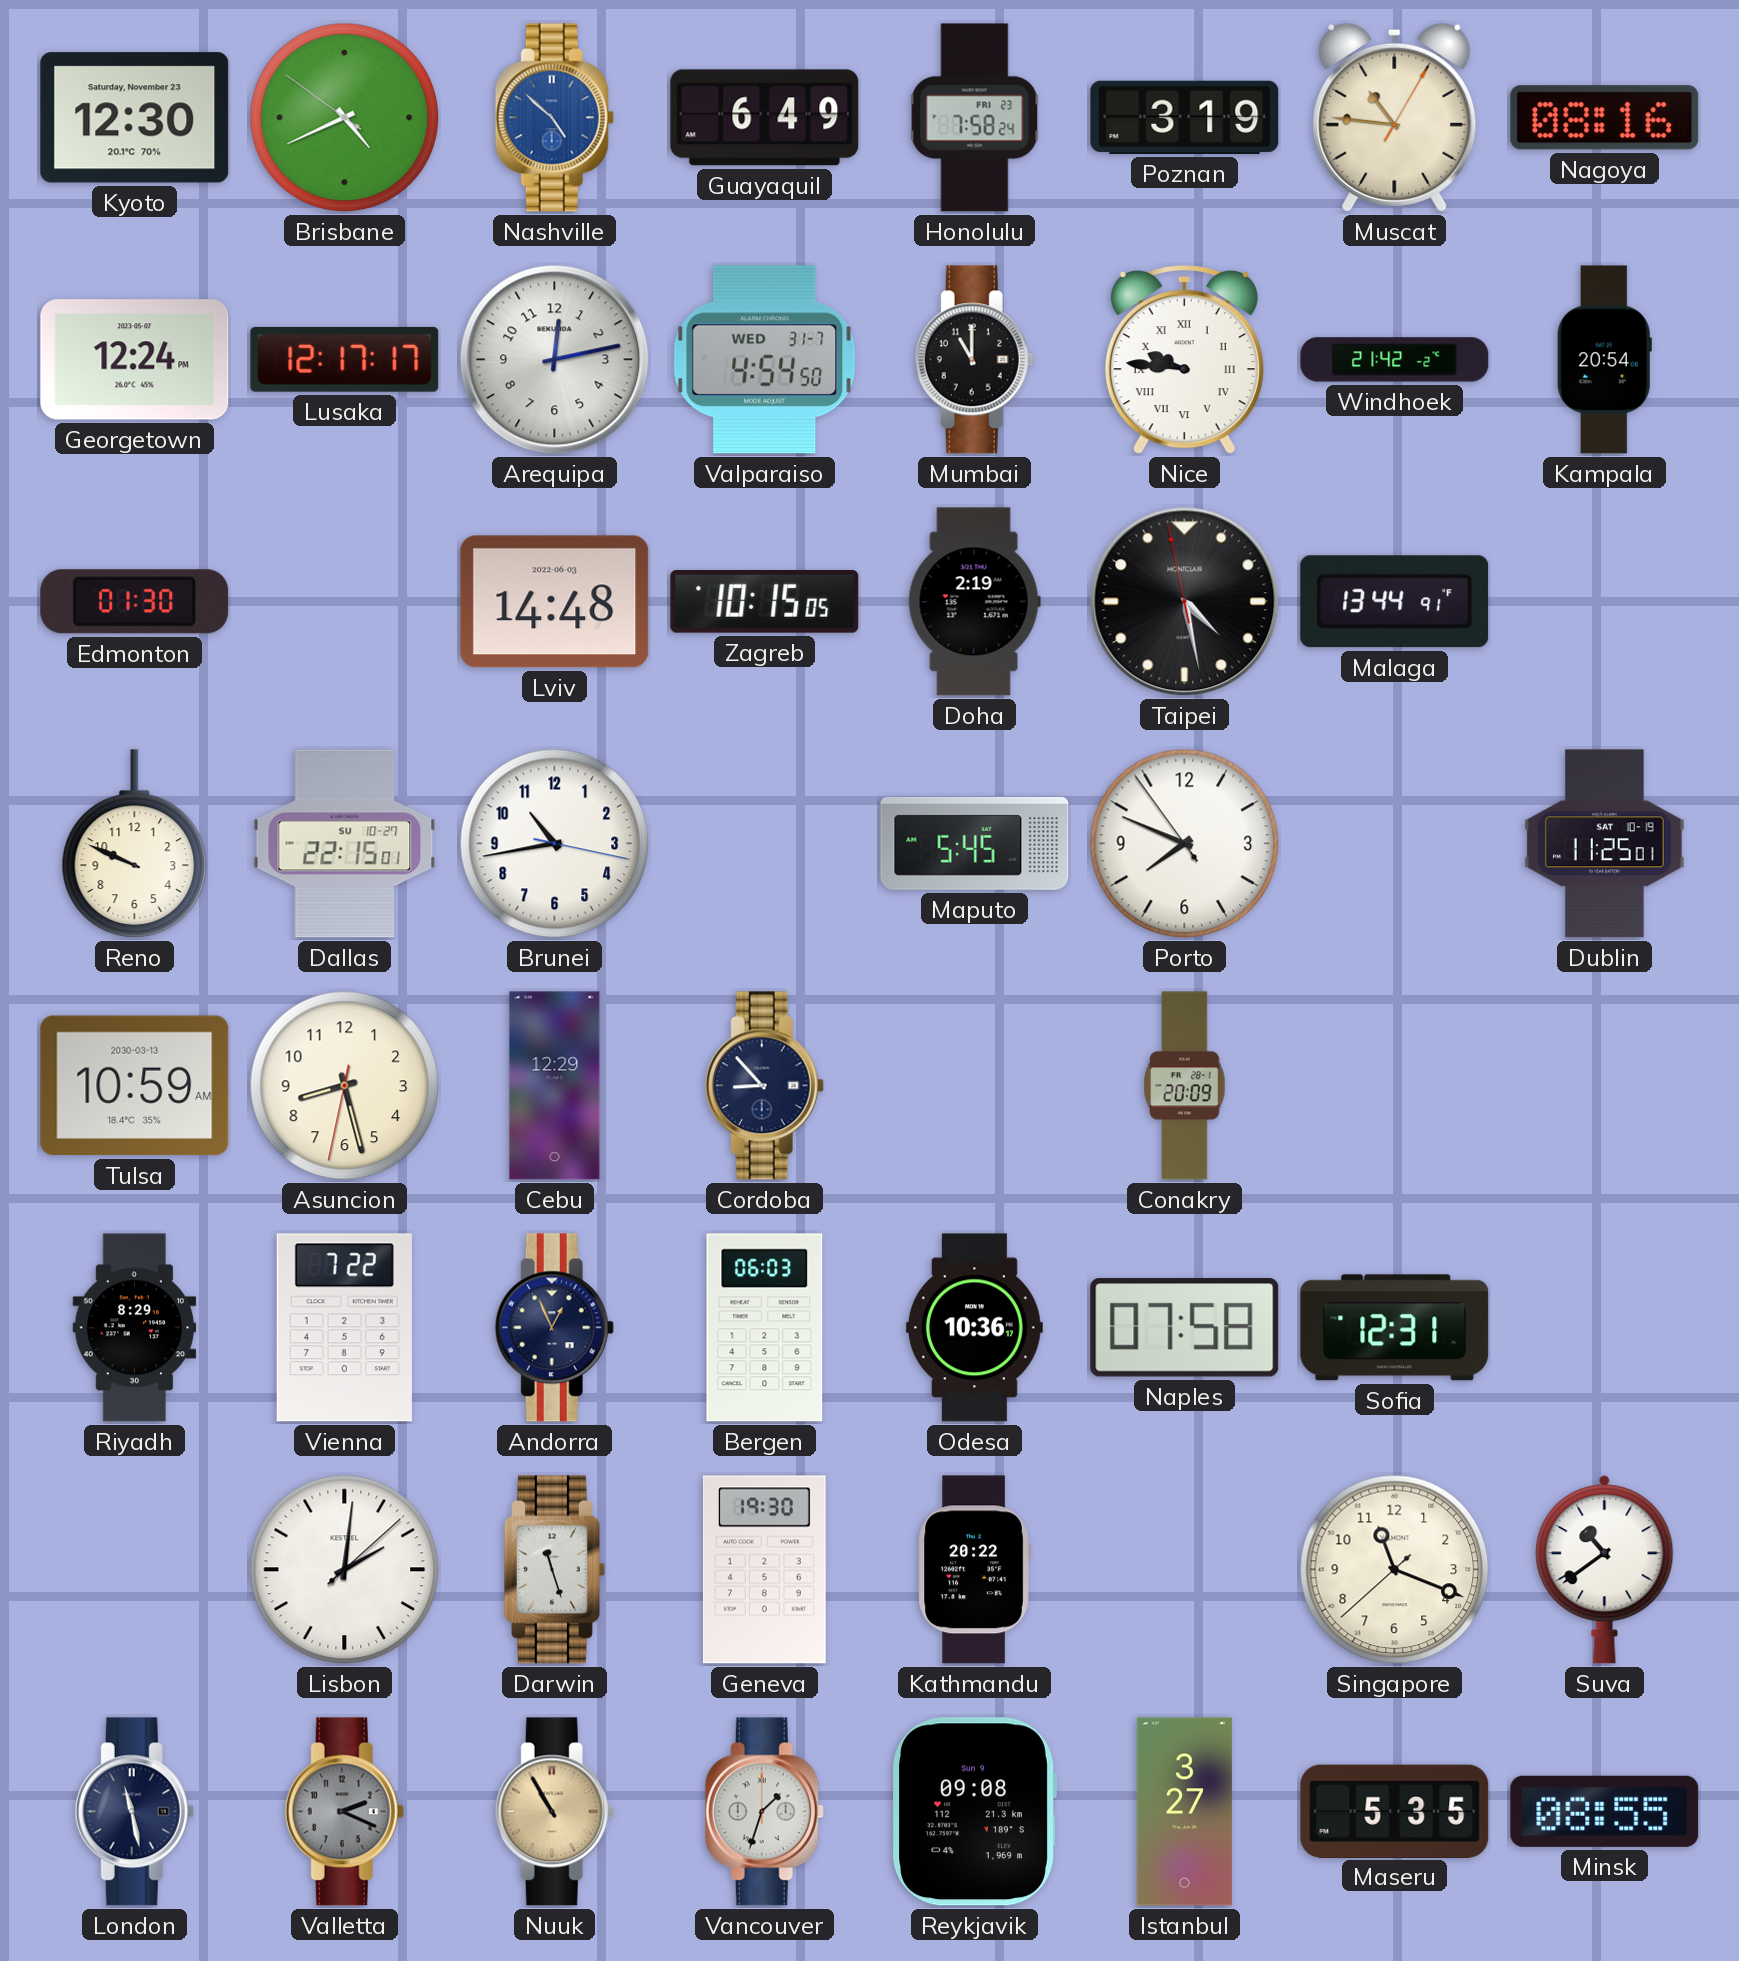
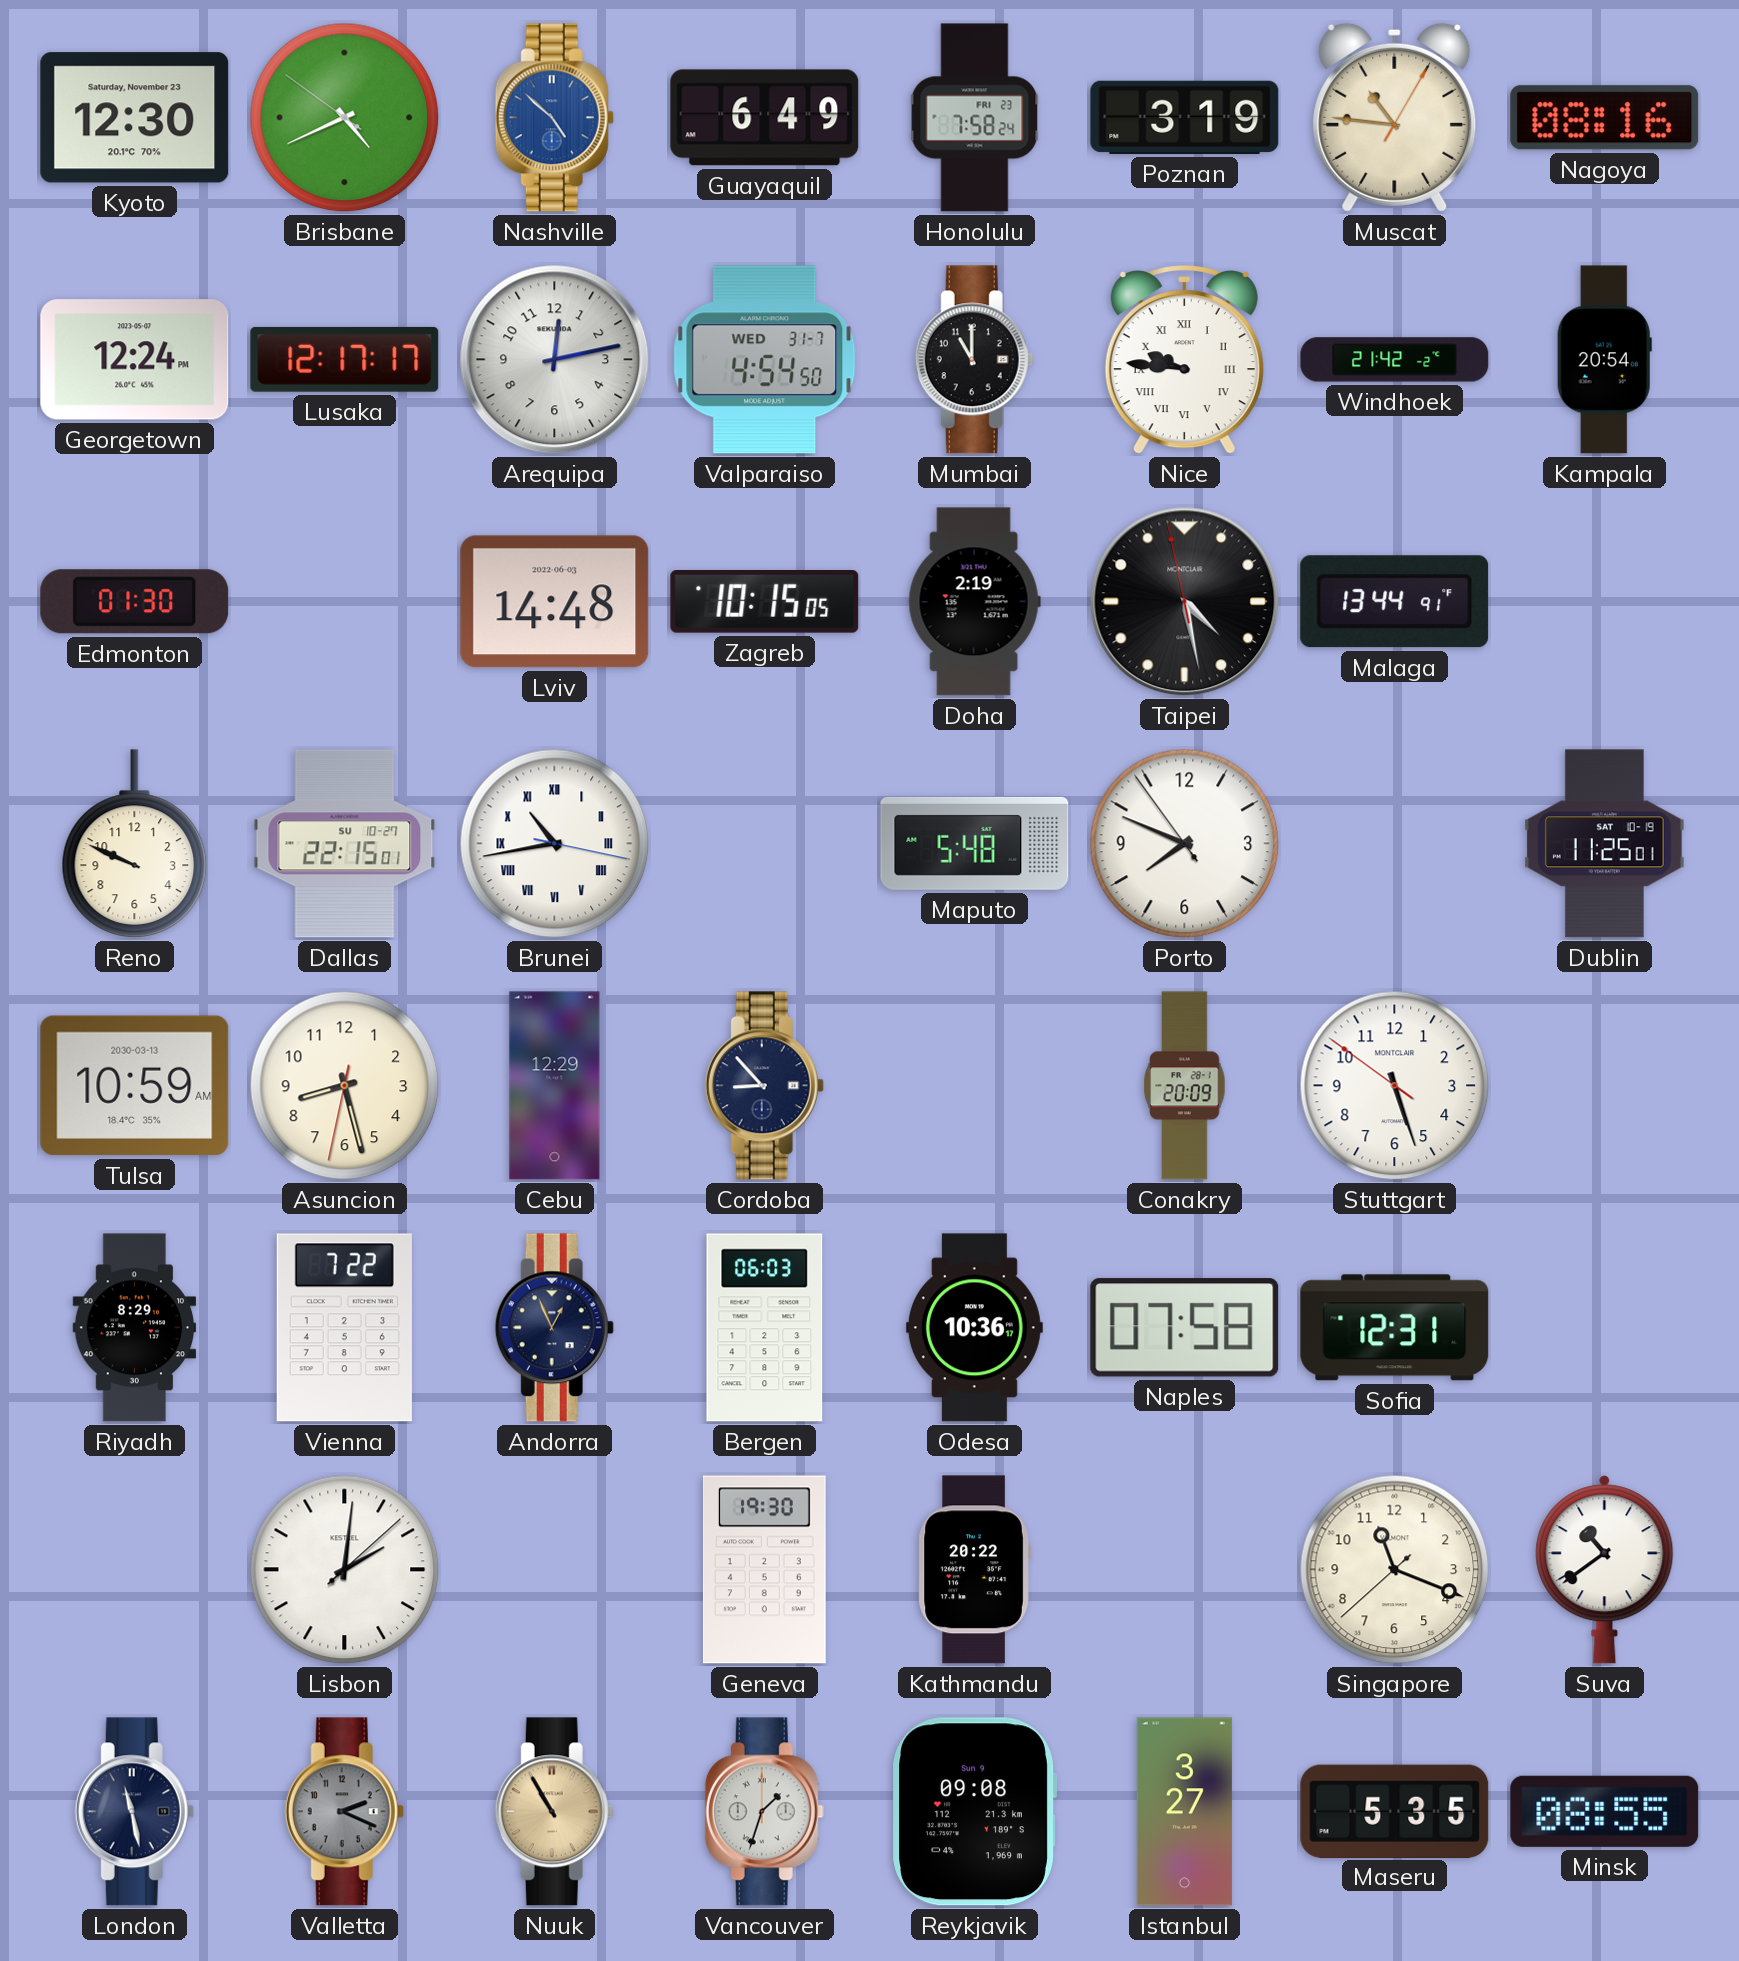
Brunei numerals: Arabic -> Roman
Maputo: 5:45 -> 5:48
Stuttgart: none -> 5:26
Darwin: 11:27 -> none
